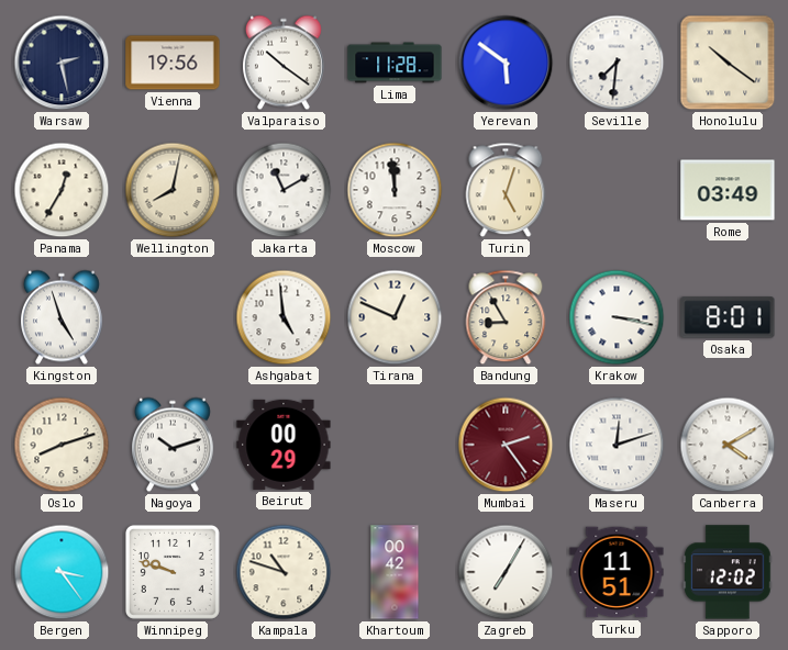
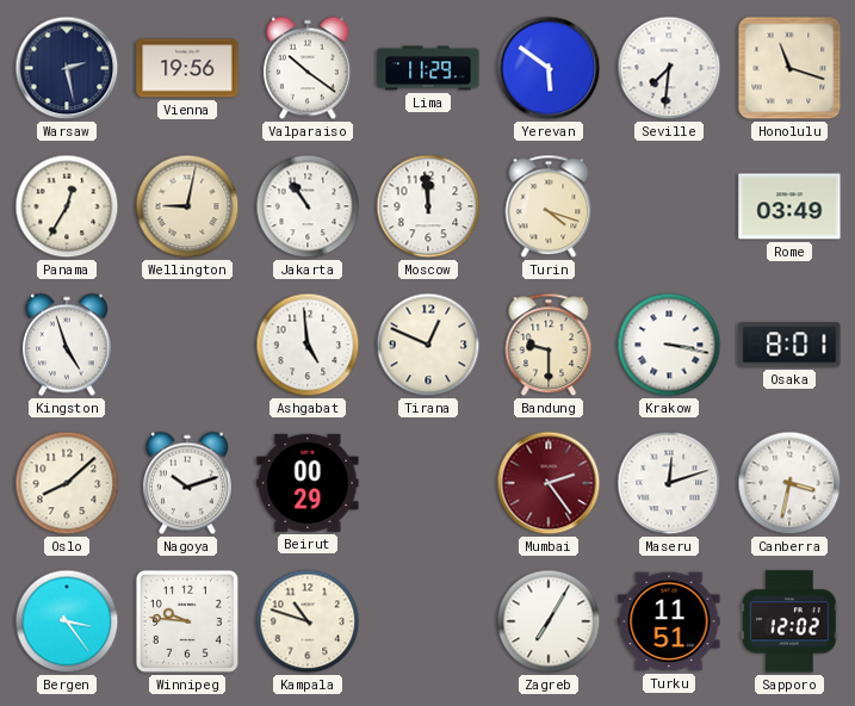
Lima: 11:28 -> 11:29
Honolulu: 10:21 -> 11:18
Wellington: 8:02 -> 9:02
Jakarta: 11:10 -> 10:54
Turin: 5:03 -> 4:18
Bandung: 8:55 -> 9:30
Oslo: 8:12 -> 8:08
Canberra: 4:10 -> 3:32
Winnipeg: 9:48 -> 9:46
Khartoum: 00:42 -> none
